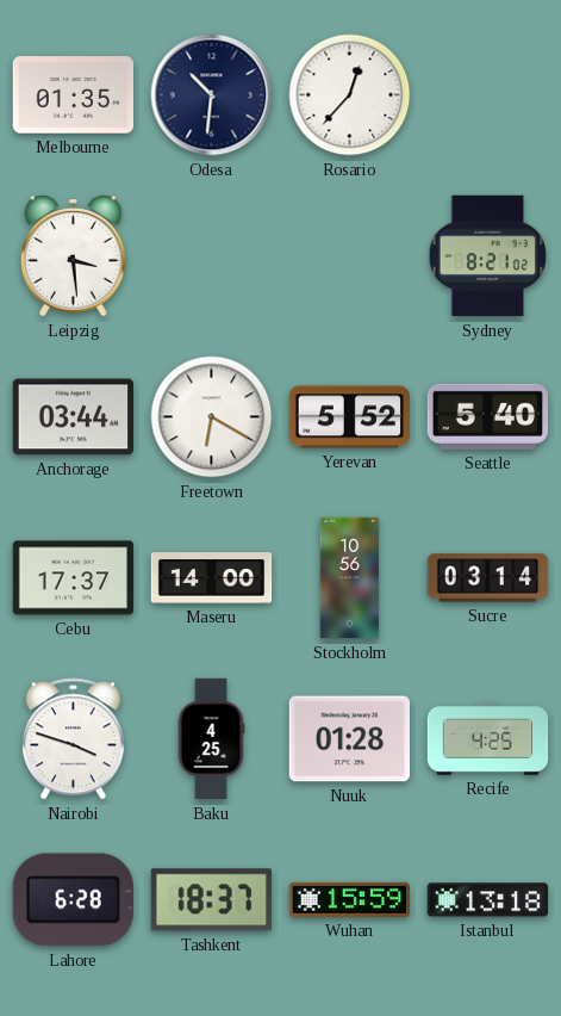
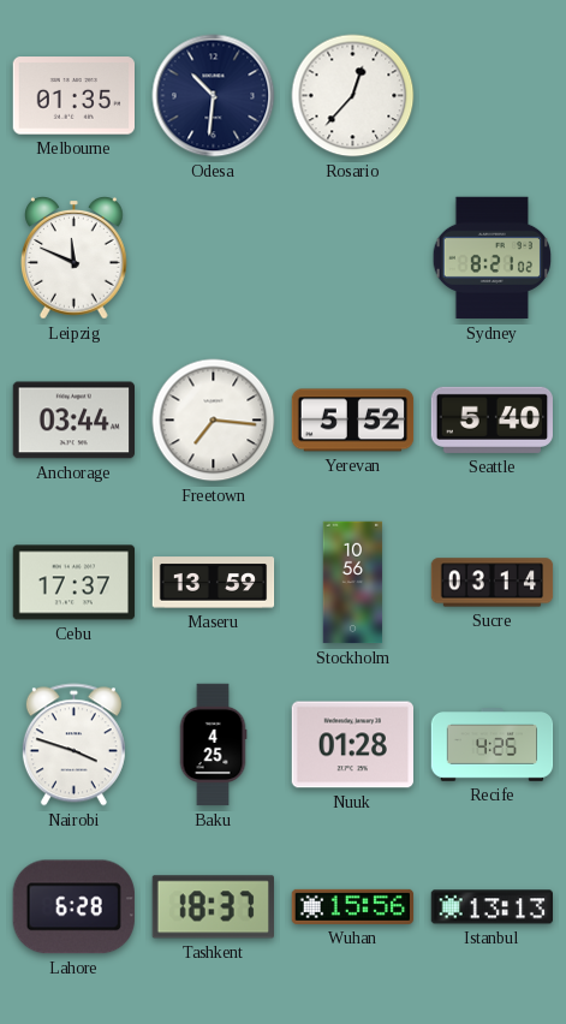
Leipzig: 3:29 -> 11:49
Freetown: 6:20 -> 7:16
Maseru: 14:00 -> 13:59
Wuhan: 15:59 -> 15:56
Istanbul: 13:18 -> 13:13
